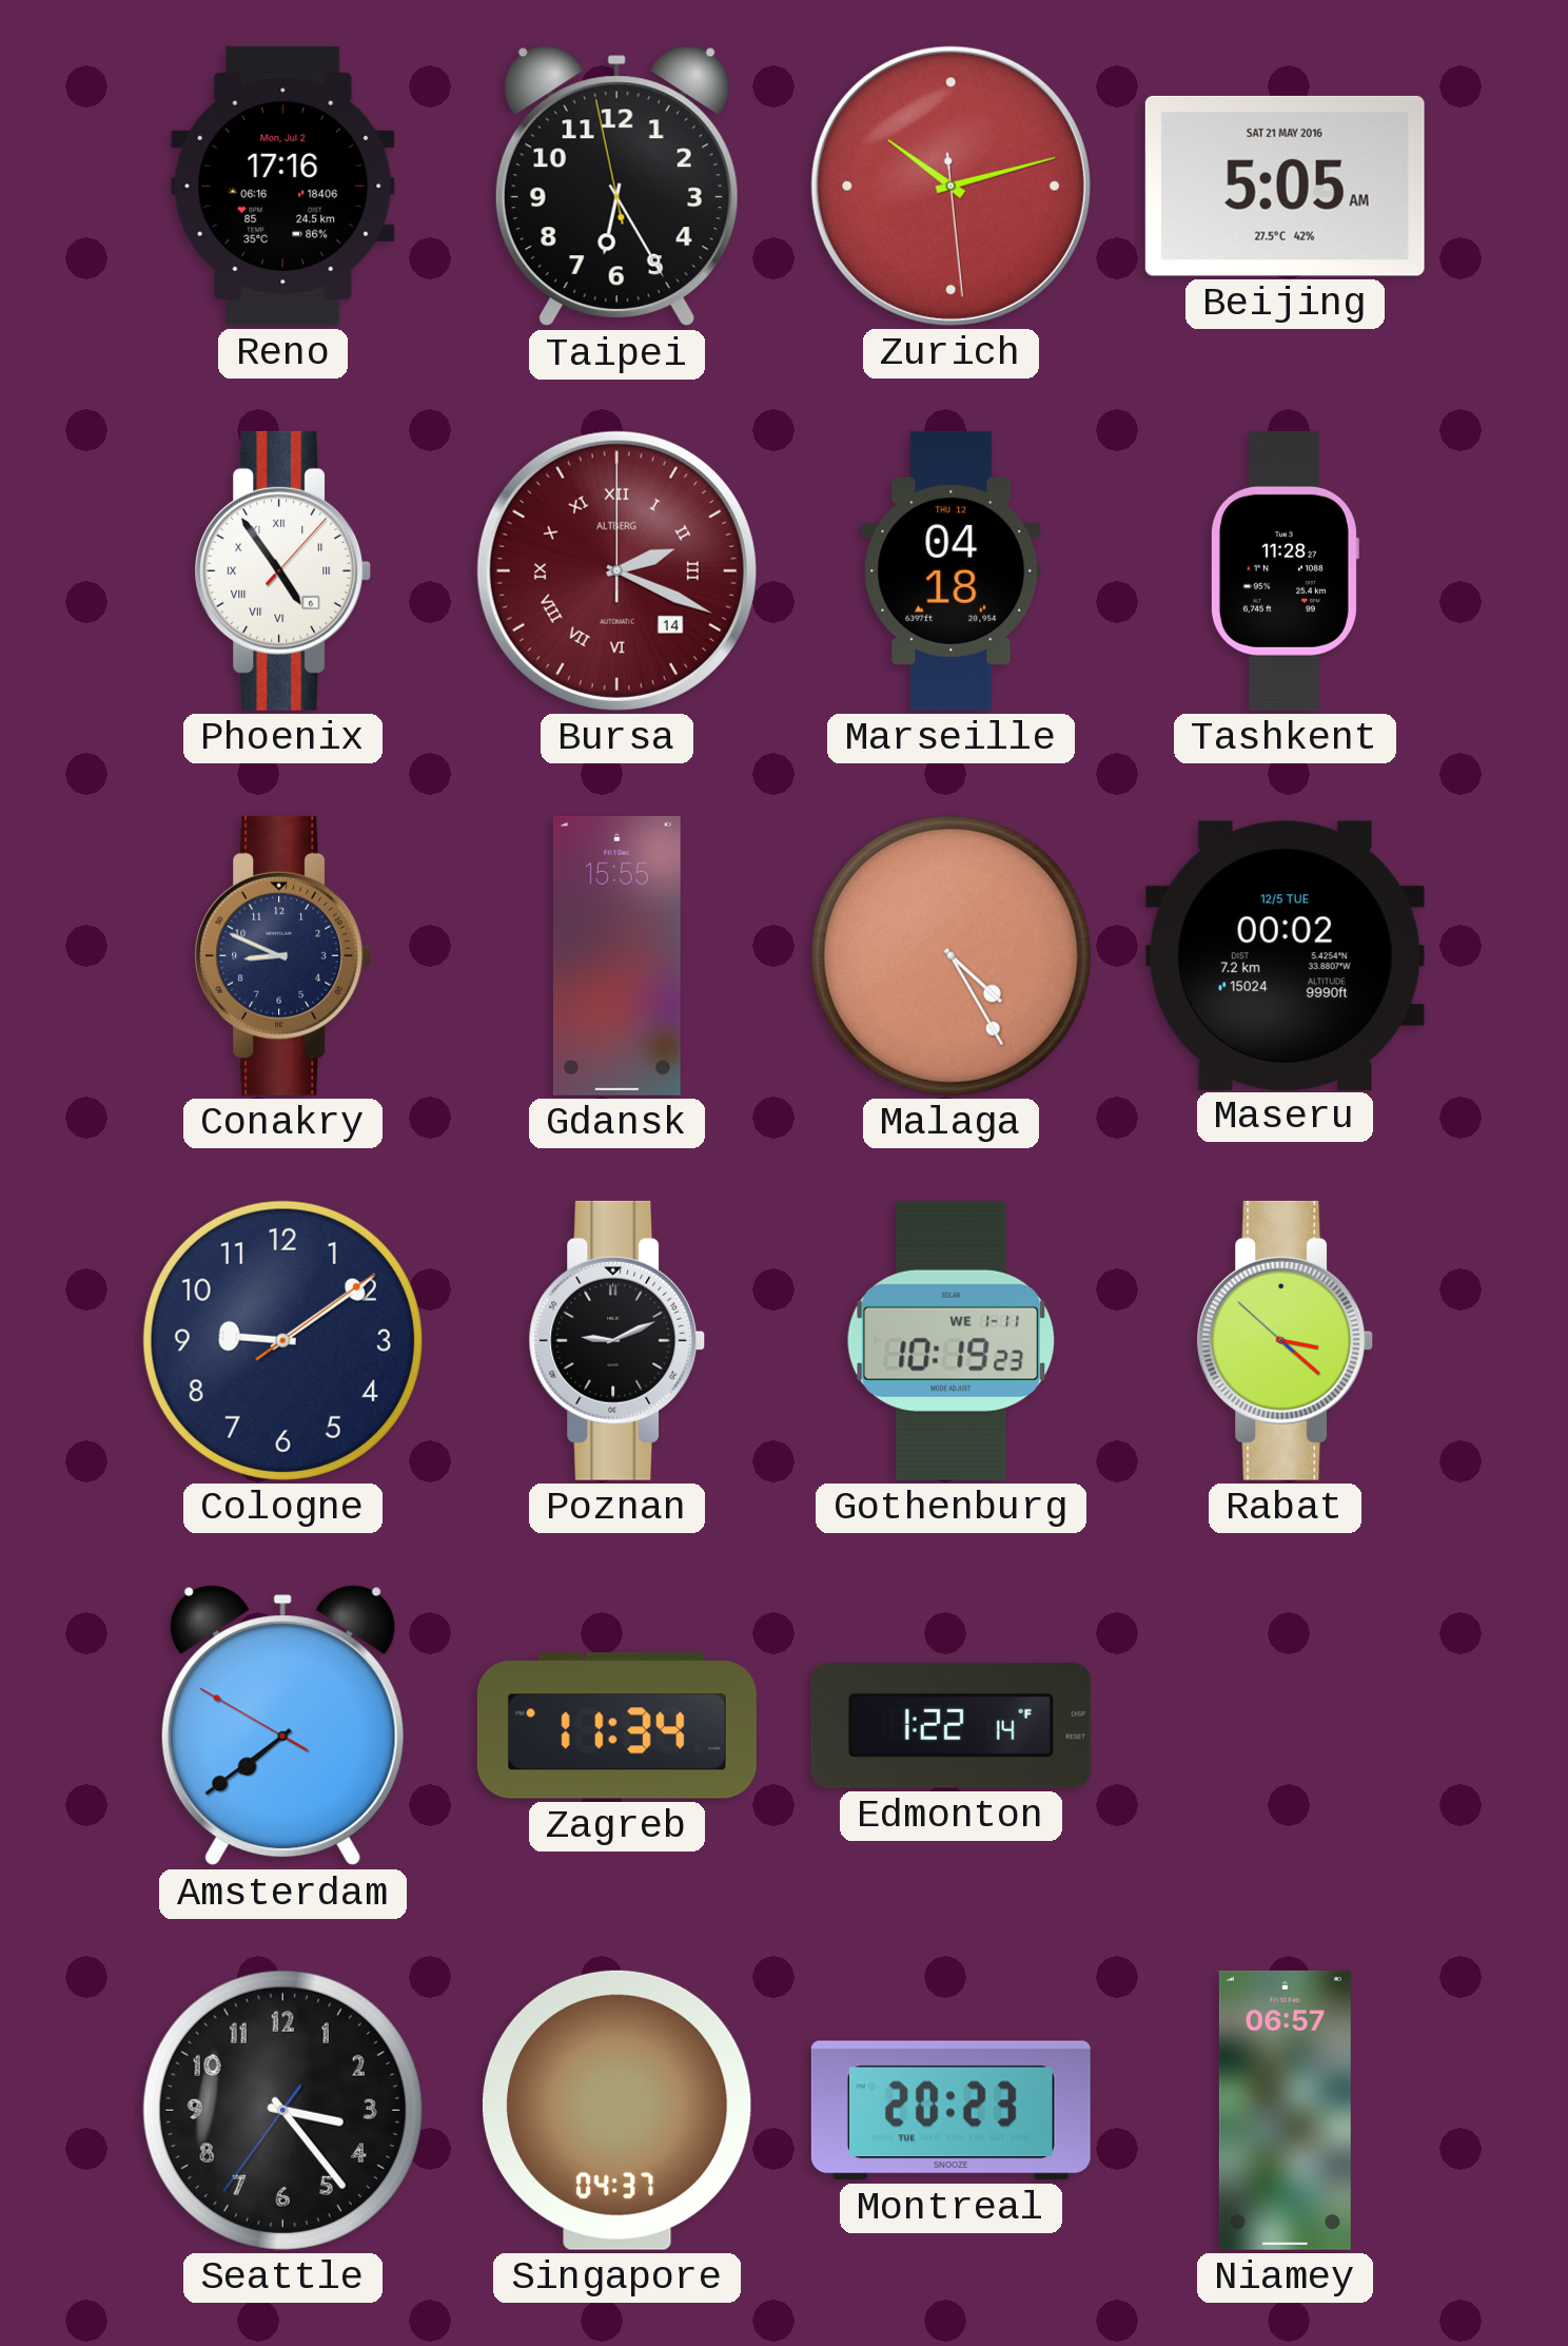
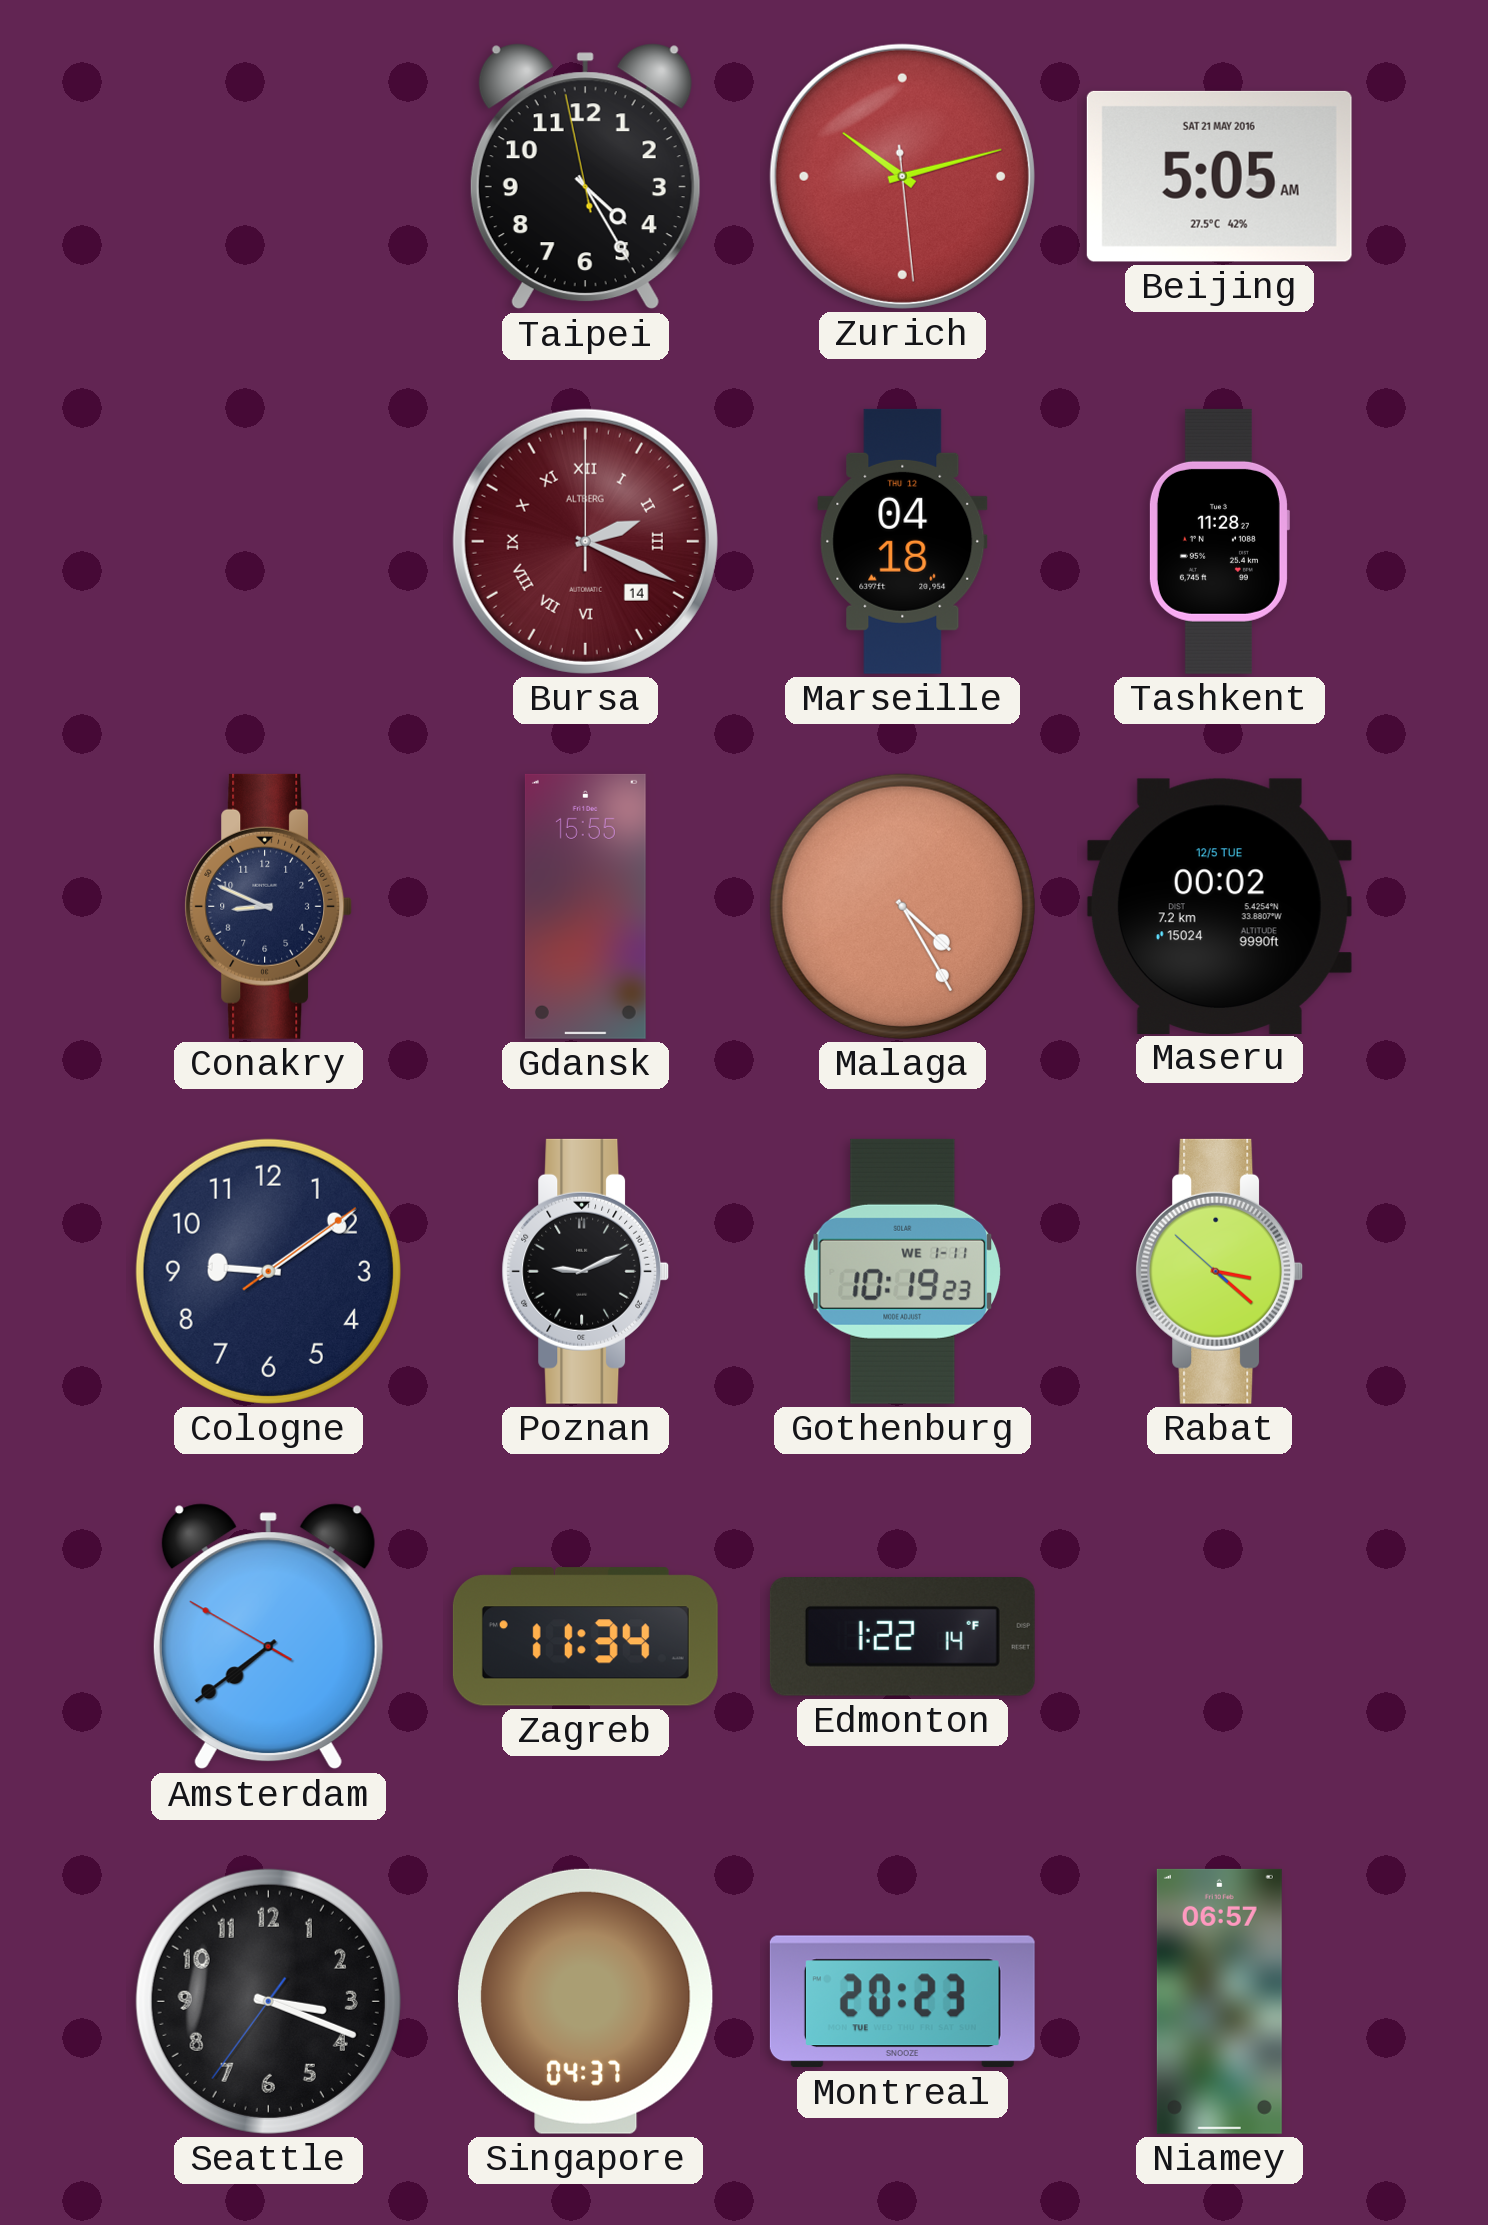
Reno: 17:16 -> none
Taipei: 6:24 -> 4:24
Phoenix: 4:54 -> none
Seattle: 3:23 -> 3:18
